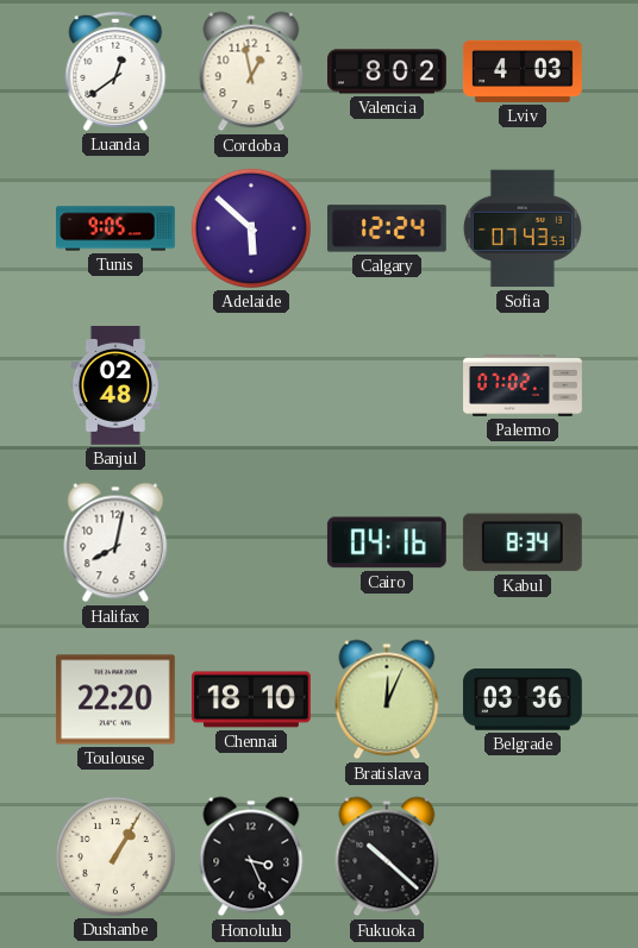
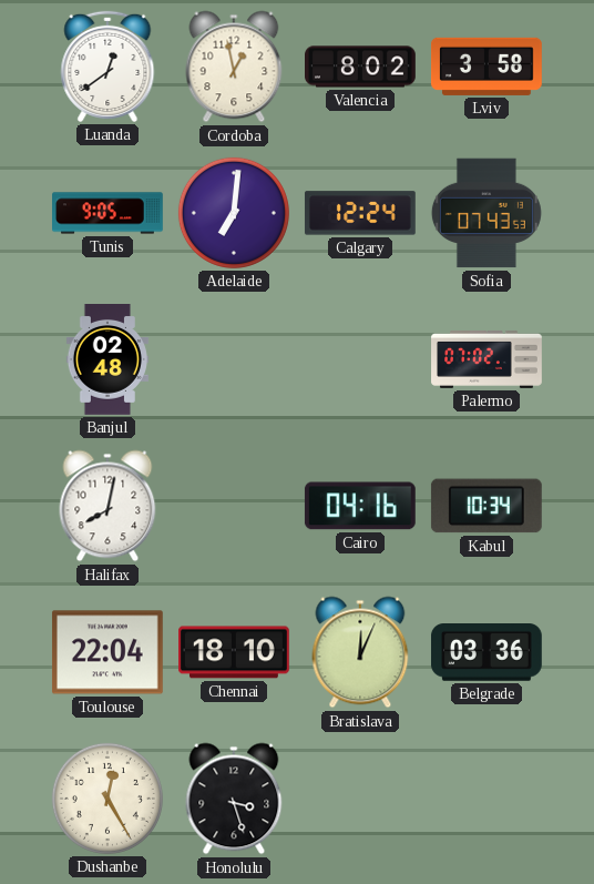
Lviv: 4:03 -> 3:58
Adelaide: 5:52 -> 7:01
Kabul: 8:34 -> 10:34
Toulouse: 22:20 -> 22:04
Dushanbe: 1:05 -> 12:25
Honolulu: 3:26 -> 3:27
Fukuoka: 10:22 -> none
